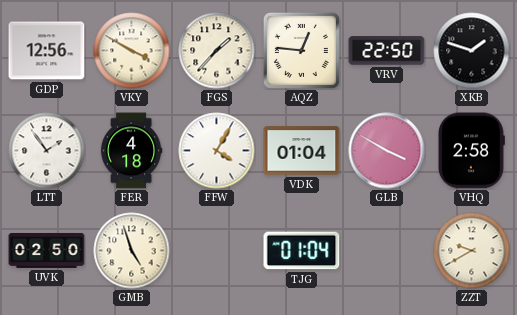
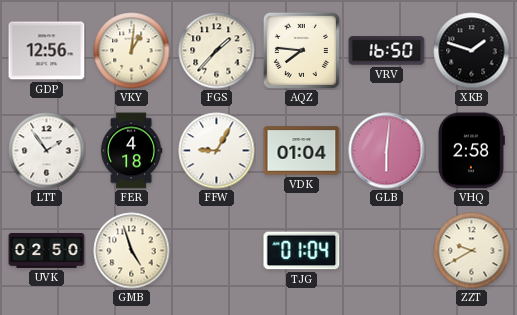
VKY: 3:50 -> 1:01
AQZ: 12:46 -> 7:46
VRV: 22:50 -> 16:50
FFW: 4:05 -> 9:05
GLB: 3:50 -> 6:01
